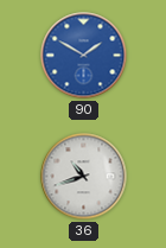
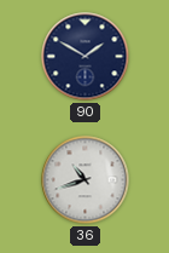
90 dial: blue -> navy
